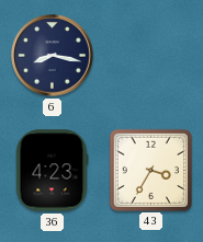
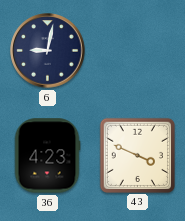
6: 8:17 -> 9:02
43: 3:35 -> 3:49
